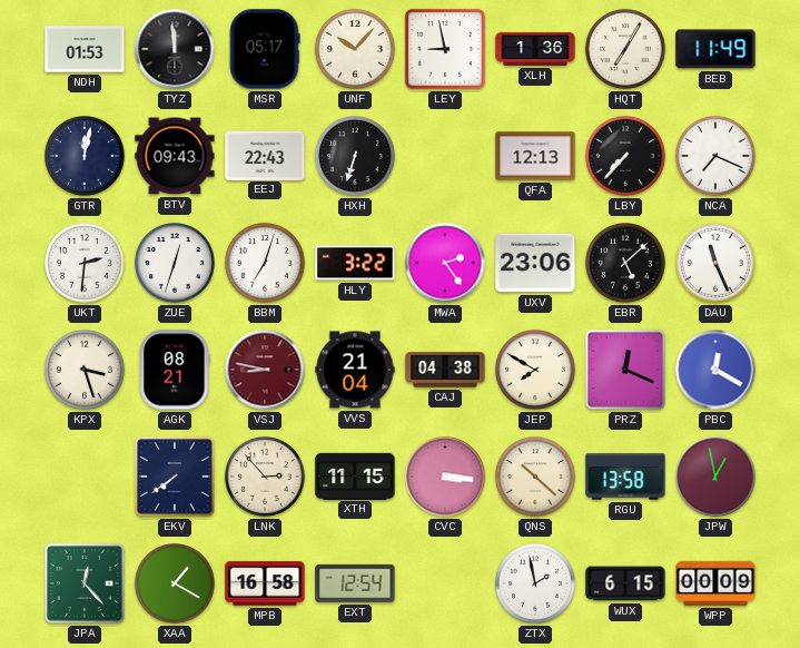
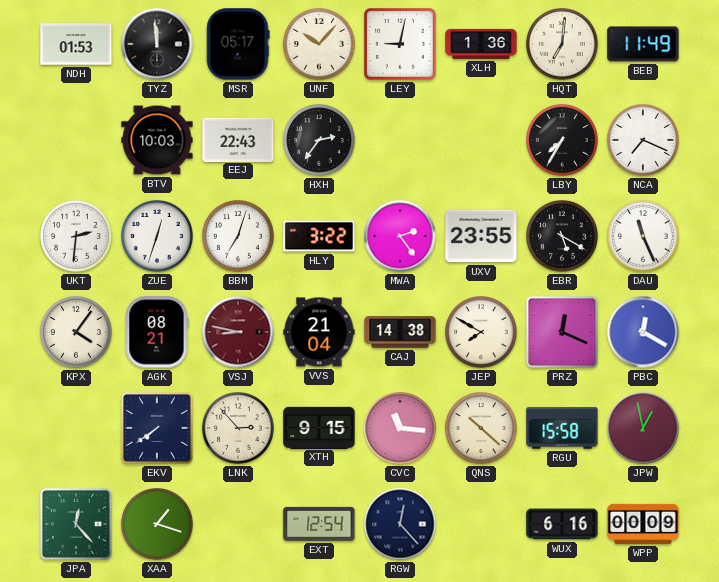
LEY: 8:58 -> 9:02
HQT: 7:05 -> 7:01
GTR: 12:02 -> none
BTV: 09:43 -> 10:03
HXH: 6:33 -> 2:36
QFA: 12:13 -> none
LBY: 7:37 -> 7:35
UXV: 23:06 -> 23:55
EBR: 5:08 -> 5:20
KPX: 3:27 -> 4:06
CAJ: 04:38 -> 14:38
XTH: 11:15 -> 9:15
CVC: 3:16 -> 11:16
RGU: 13:58 -> 15:58
XAA: 1:20 -> 1:18
MPB: 16:58 -> none
RGW: none -> 12:23
ZTX: 1:58 -> none
WUX: 6:15 -> 6:16
